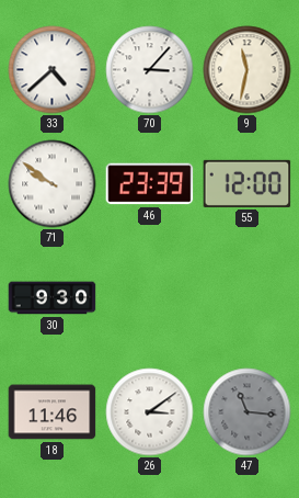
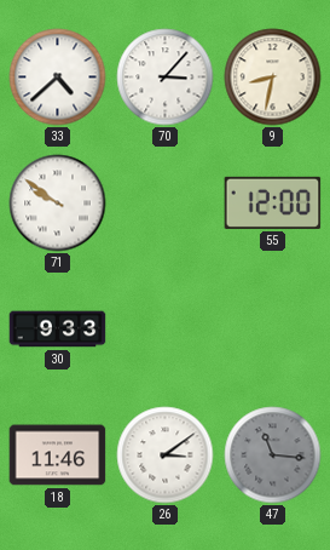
9: 11:32 -> 8:32
46: 23:39 -> none
30: 9:30 -> 9:33
